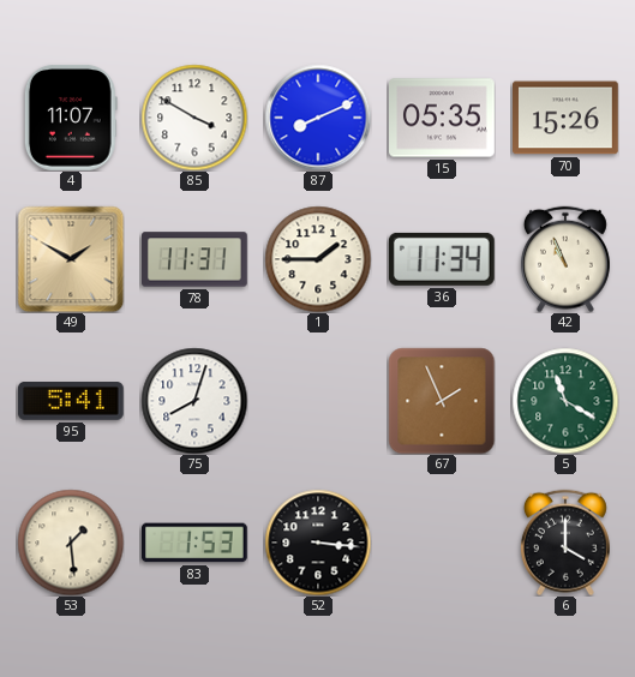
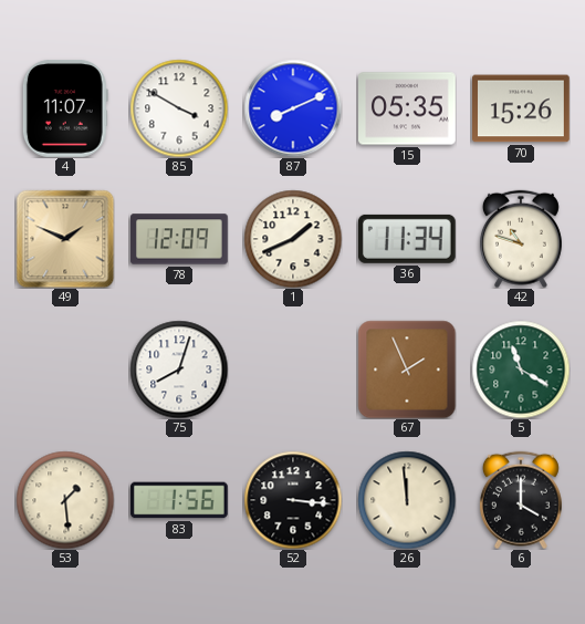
49: 1:50 -> 1:49
78: 11:31 -> 12:09
1: 1:45 -> 1:41
42: 10:56 -> 10:48
95: 5:41 -> none
83: 1:53 -> 1:56
26: none -> 11:59
